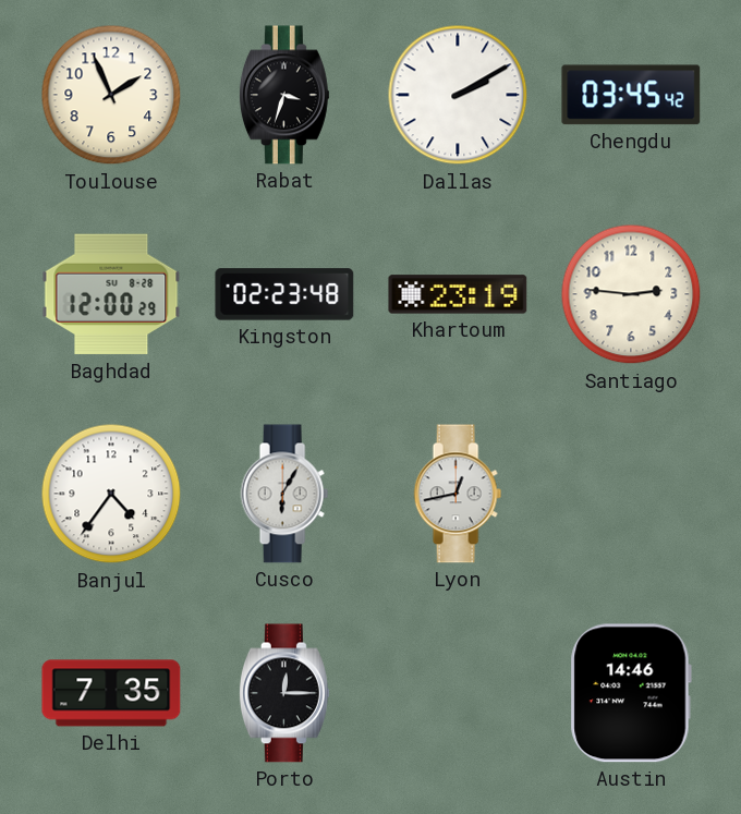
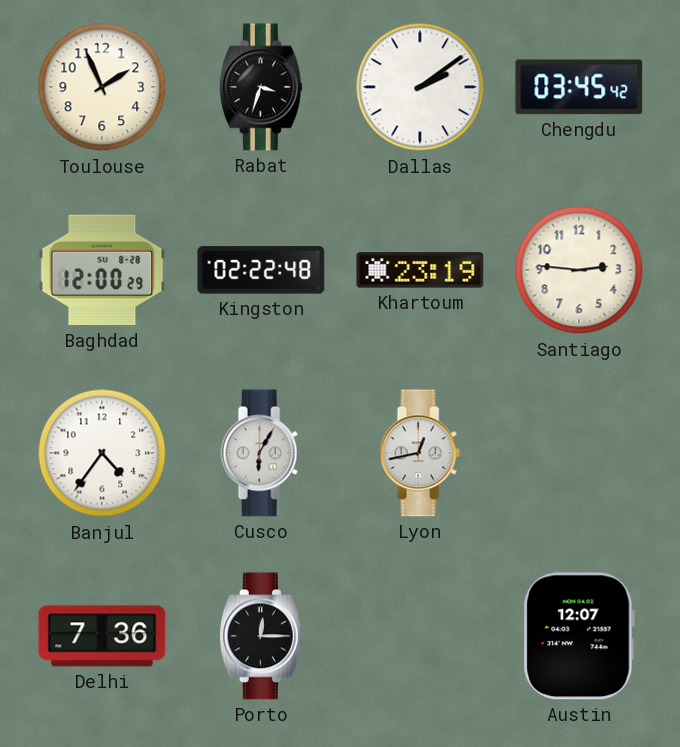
Dallas: 2:10 -> 2:09
Kingston: 02:23 -> 02:22
Delhi: 7:35 -> 7:36
Austin: 14:46 -> 12:07
